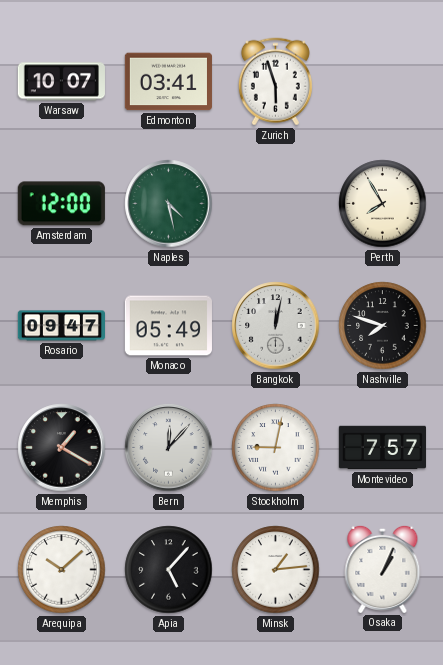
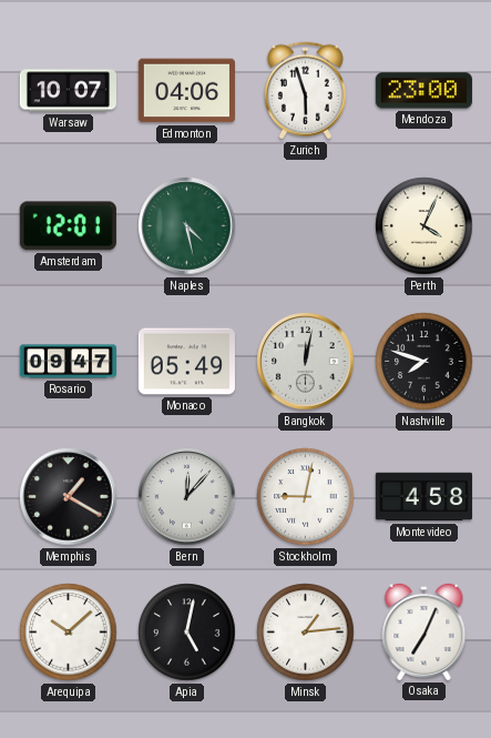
Edmonton: 03:41 -> 04:06
Mendoza: none -> 23:00
Amsterdam: 12:00 -> 12:01
Perth: 7:55 -> 4:04
Montevideo: 7:57 -> 4:58
Apia: 5:07 -> 5:02
Osaka: 1:04 -> 7:04
